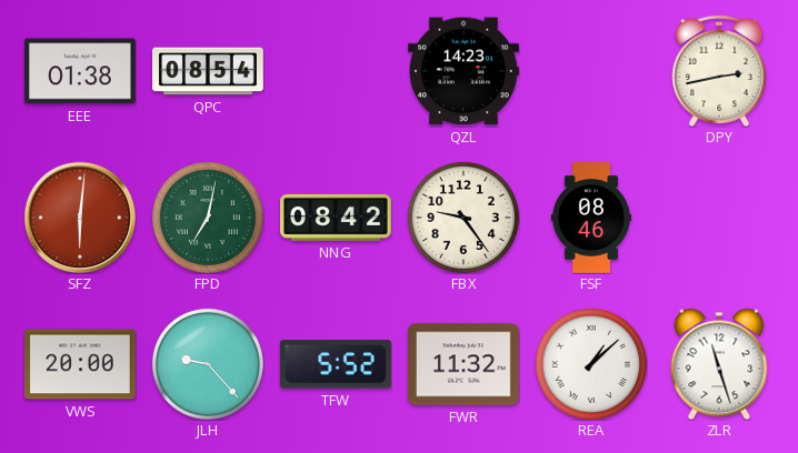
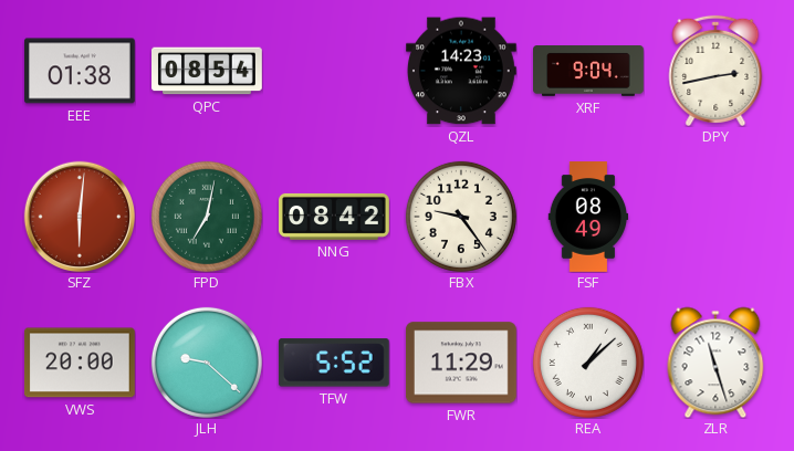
XRF: none -> 9:04
FSF: 08:46 -> 08:49
JLH: 9:23 -> 9:22
FWR: 11:32 -> 11:29
